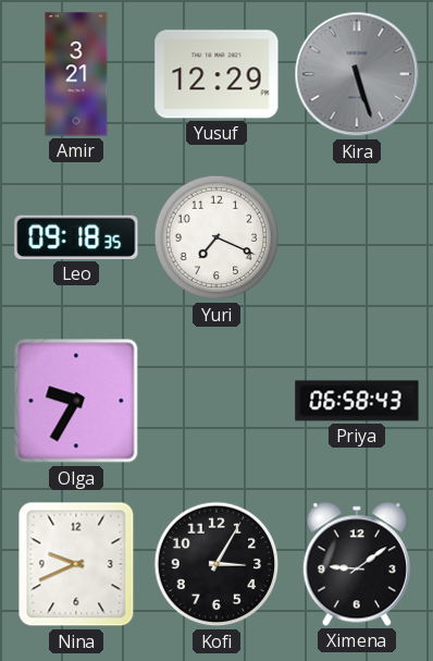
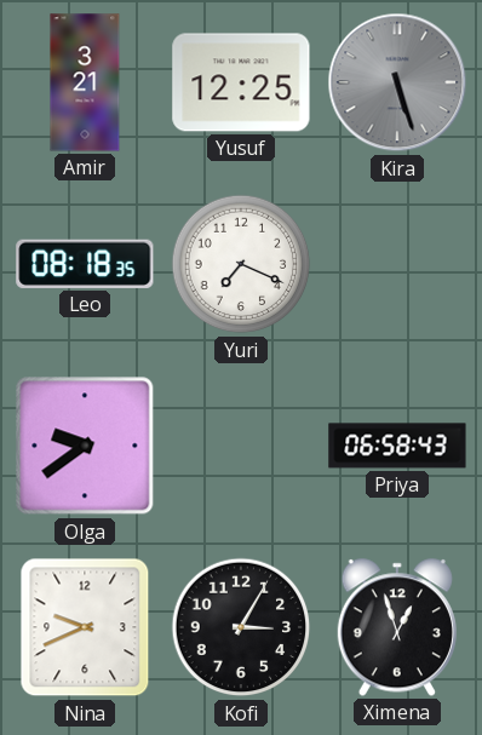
Yusuf: 12:29 -> 12:25
Leo: 09:18 -> 08:18
Olga: 9:35 -> 9:39
Ximena: 9:09 -> 12:57
